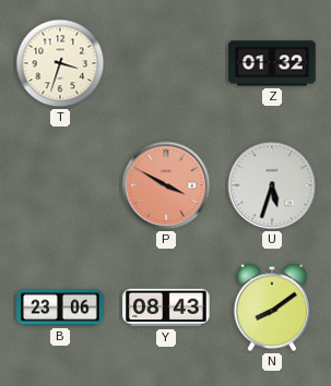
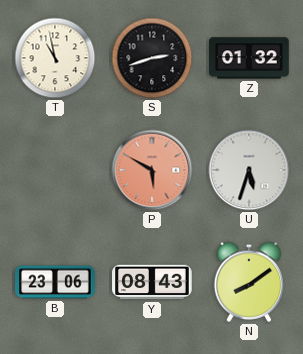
T: 3:33 -> 10:58
S: none -> 2:42
P: 3:50 -> 5:50
